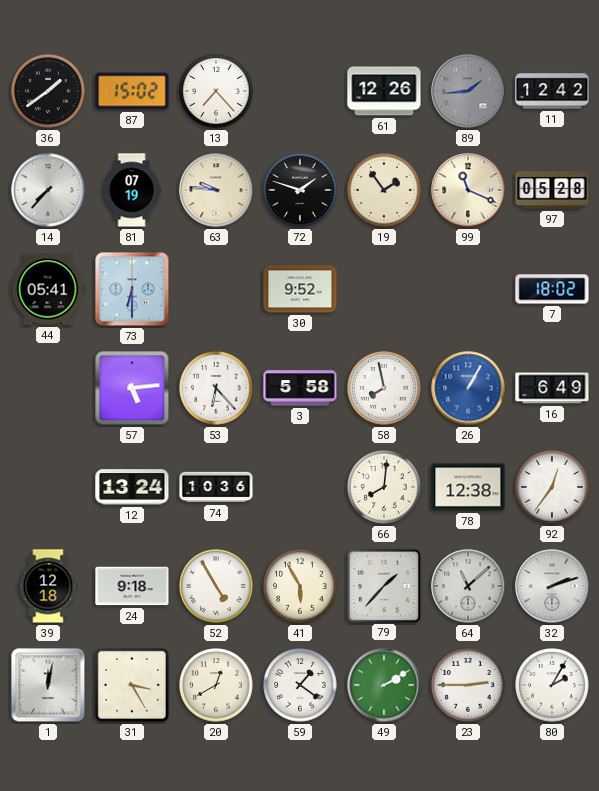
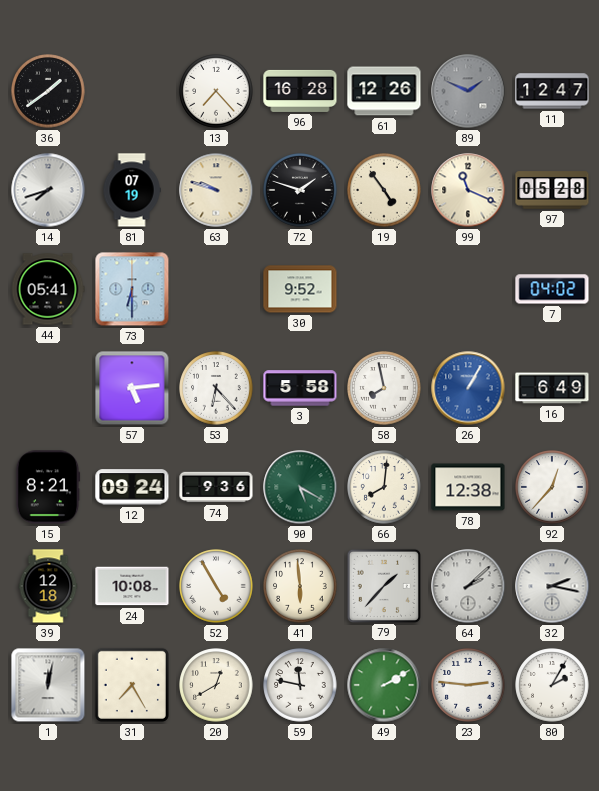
87: 15:02 -> none
96: none -> 16:28
89: 1:44 -> 1:49
11: 12:42 -> 12:47
14: 7:37 -> 7:42
63: 9:46 -> 9:48
19: 1:54 -> 4:54
7: 18:02 -> 04:02
15: none -> 8:21
12: 13:24 -> 09:24
74: 10:36 -> 9:36
90: none -> 5:20
92: 12:36 -> 12:37
24: 9:18 -> 10:08
41: 5:55 -> 5:59
64: 11:08 -> 2:08
32: 2:12 -> 2:17
31: 3:25 -> 7:25
59: 1:21 -> 11:47
23: 2:45 -> 2:46
